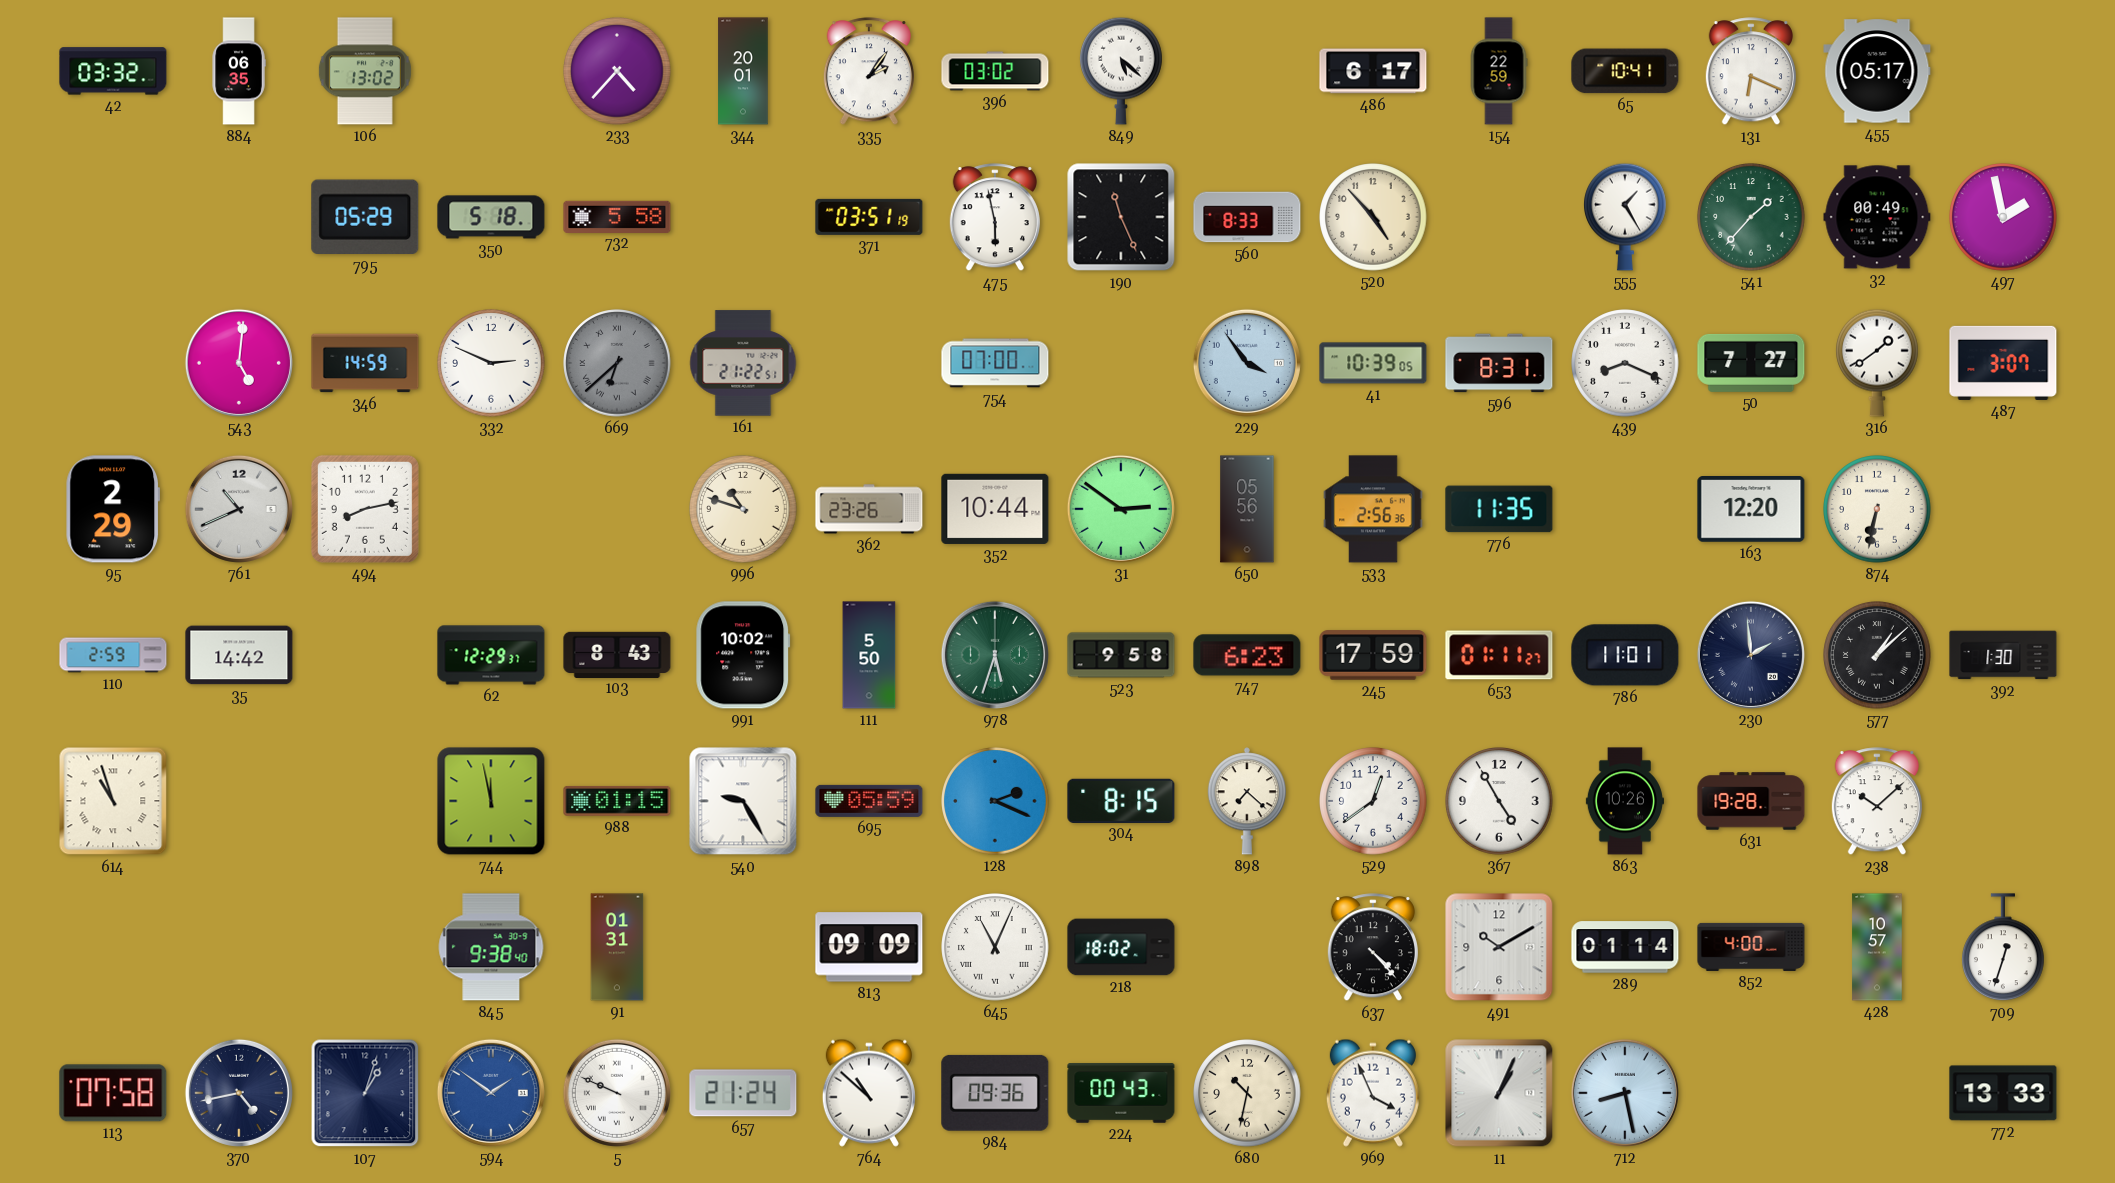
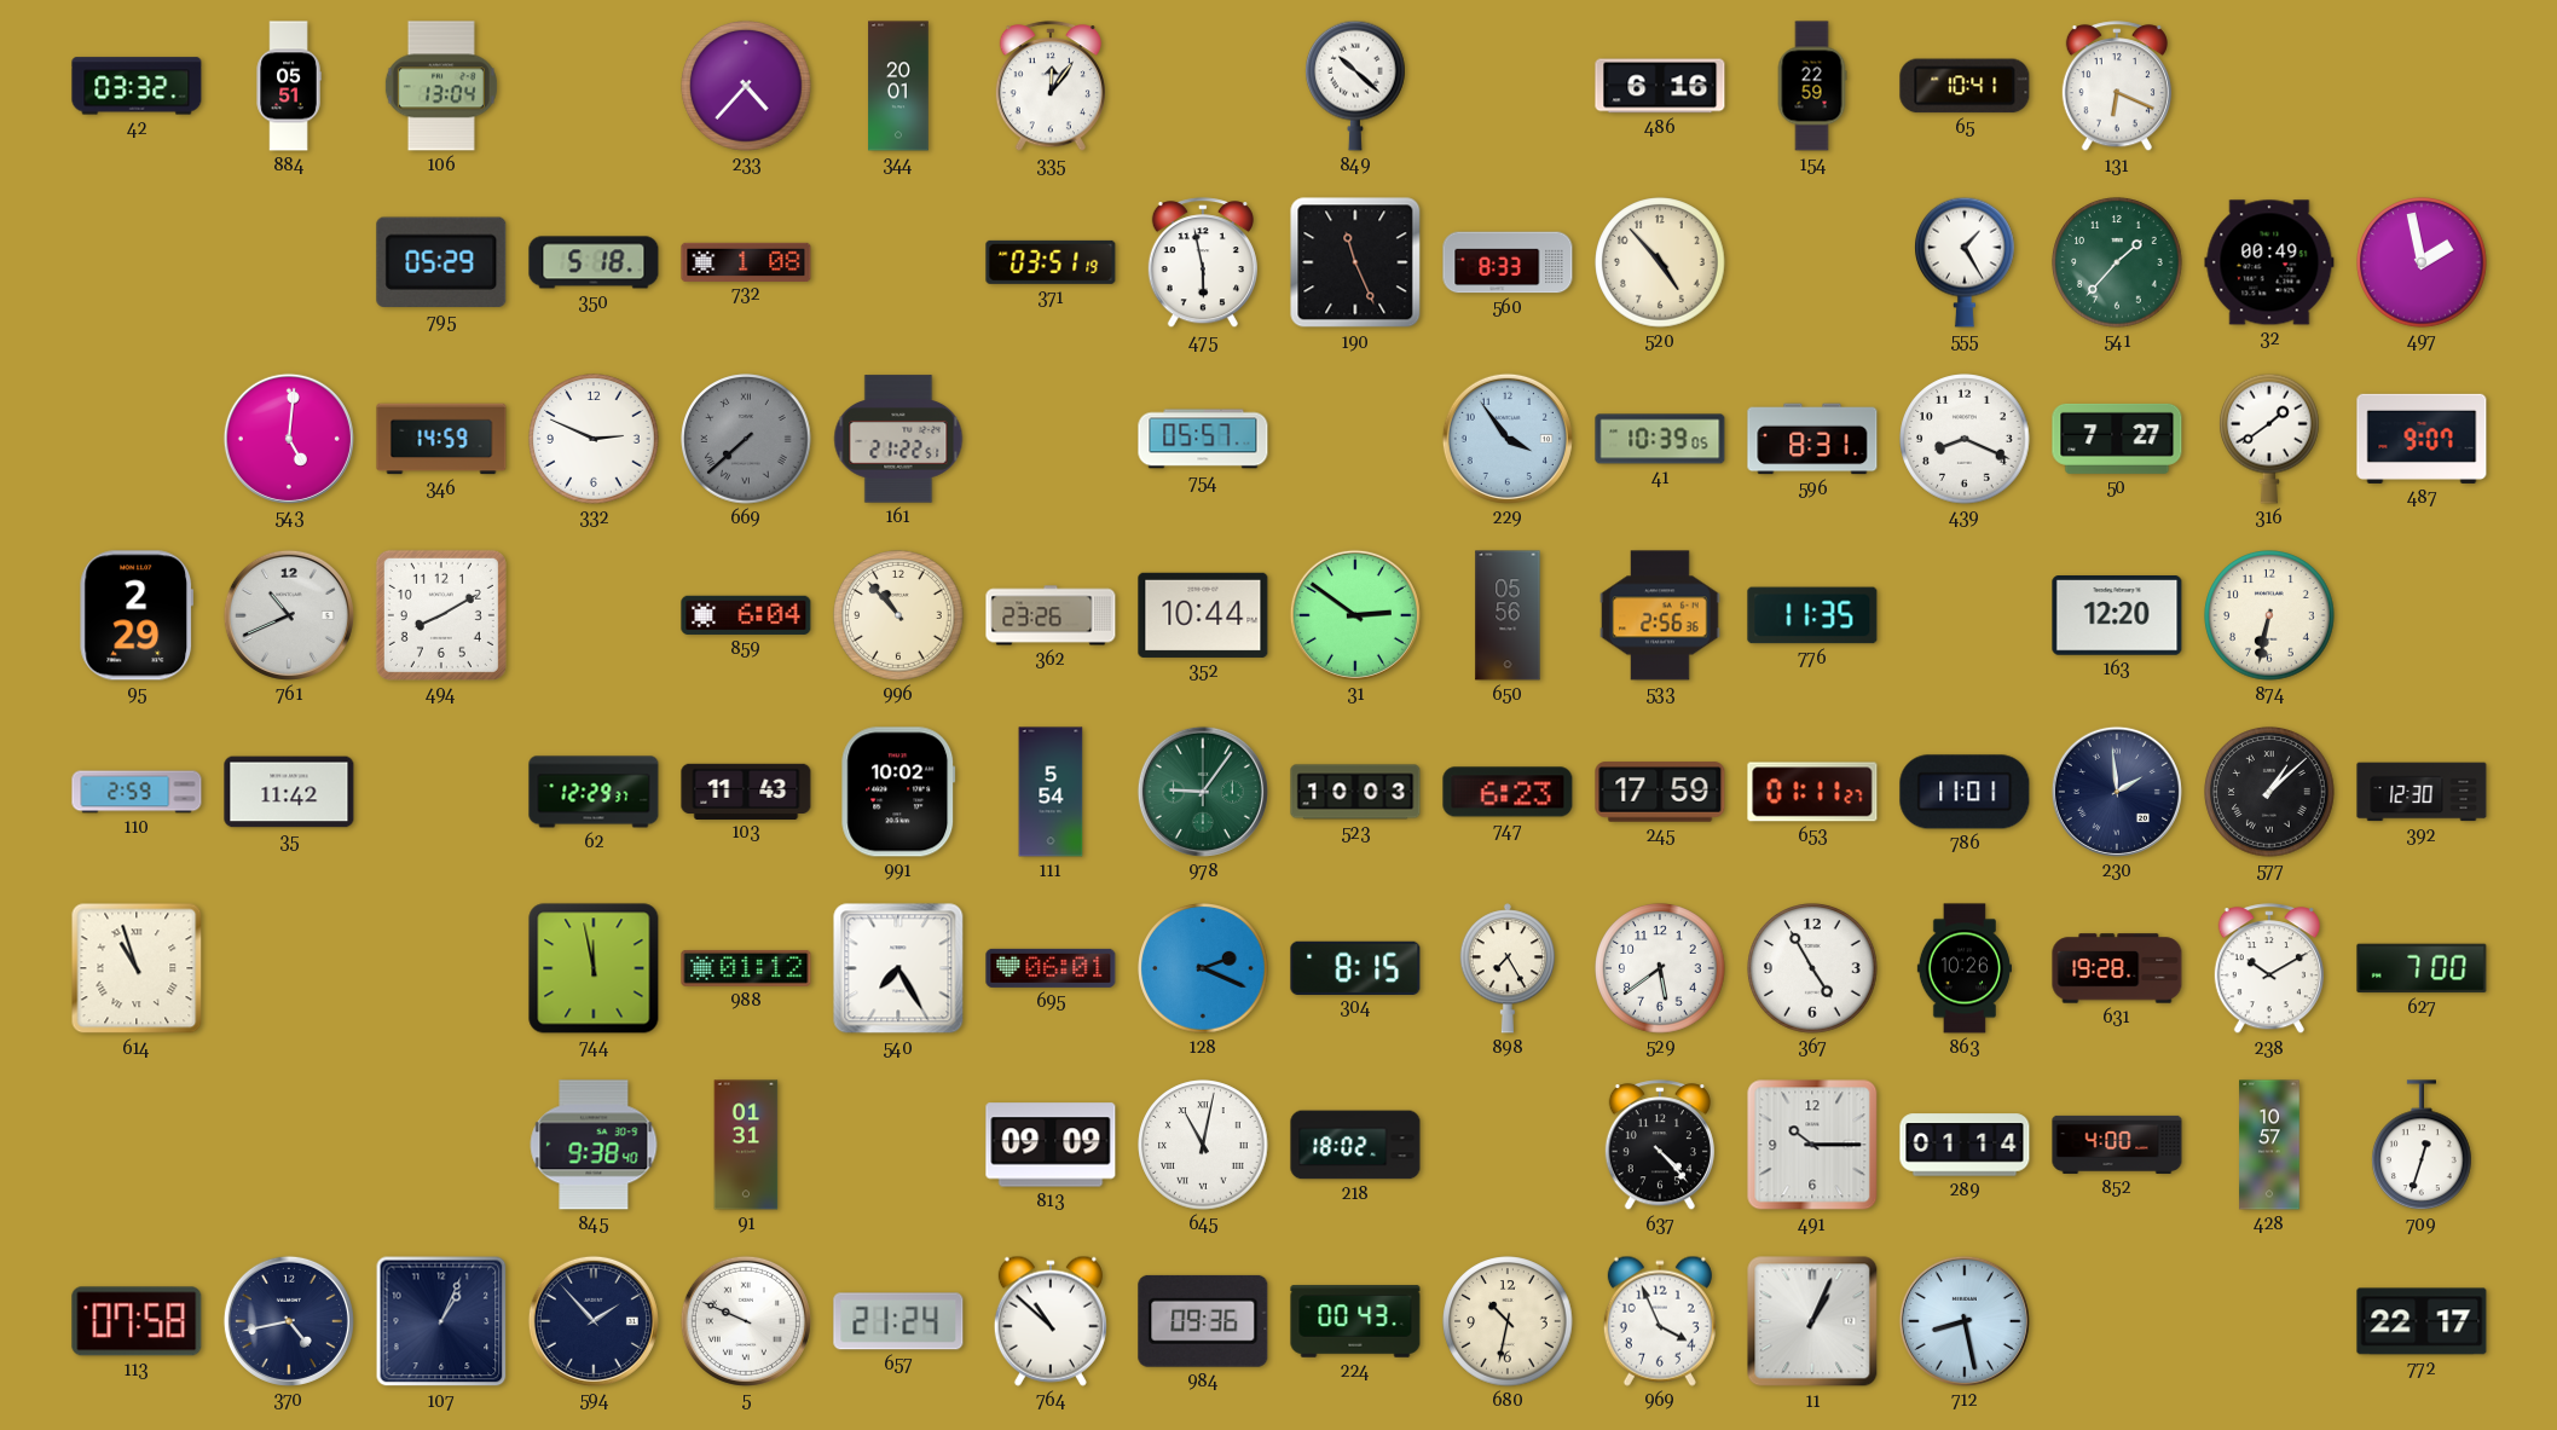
884: 06:35 -> 05:51
106: 13:02 -> 13:04
335: 2:06 -> 12:06
396: 03:02 -> none
849: 5:22 -> 10:22
486: 6:17 -> 6:16
455: 05:17 -> none
732: 5:58 -> 1:08
669: 6:38 -> 7:38
754: 07:00 -> 05:57
487: 3:07 -> 9:07
494: 8:13 -> 8:10
859: none -> 6:04
996: 10:48 -> 10:53
35: 14:42 -> 11:42
103: 8:43 -> 11:43
111: 5:50 -> 5:54
978: 5:33 -> 9:06
523: 9:58 -> 10:03
392: 1:30 -> 12:30
988: 01:15 -> 01:12
540: 9:25 -> 7:25
695: 05:59 -> 06:01
898: 7:22 -> 7:25
529: 12:39 -> 5:39
238: 10:08 -> 10:10
627: none -> 7:00
645: 11:04 -> 11:02
491: 10:10 -> 10:15
107: 1:03 -> 1:04
594: 1:51 -> 1:53
594 dial: blue -> navy
772: 13:33 -> 22:17
